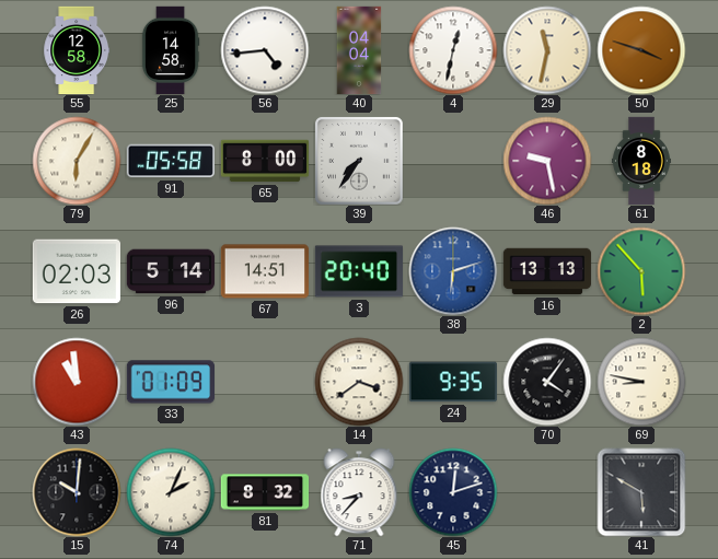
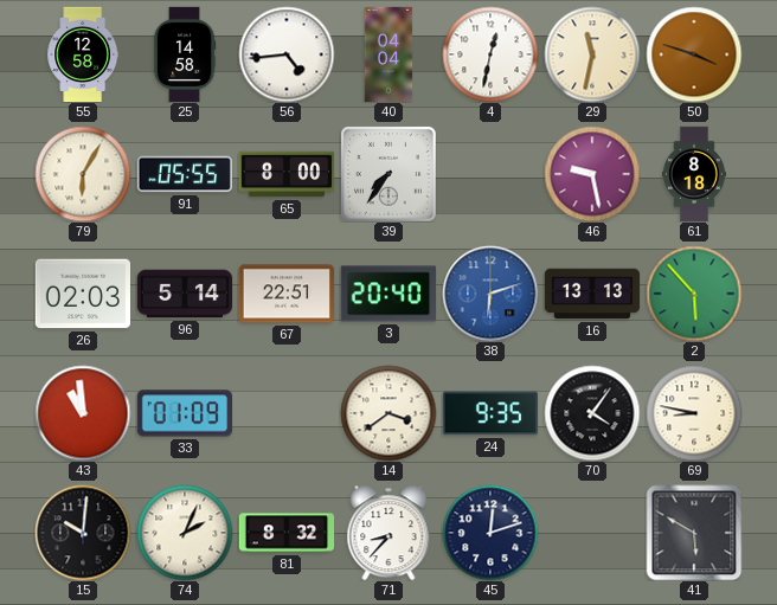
91: 05:58 -> 05:55
67: 14:51 -> 22:51
